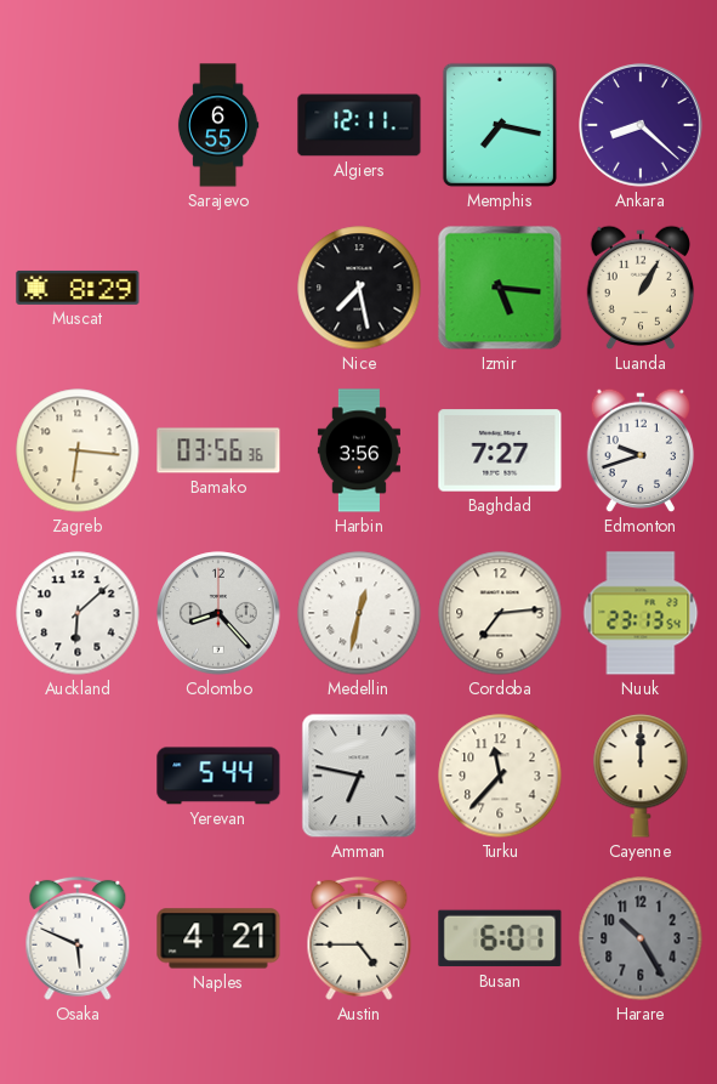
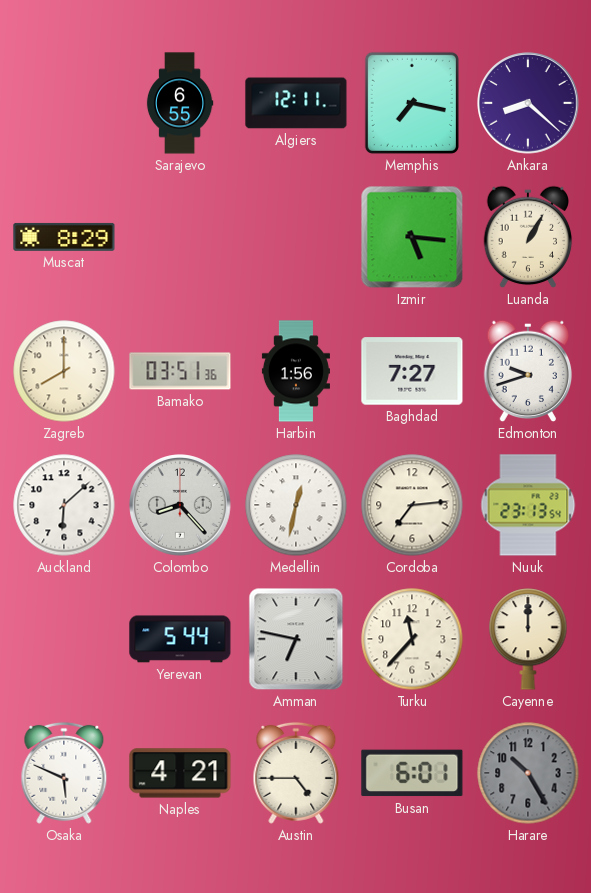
Nice: 7:28 -> none
Zagreb: 6:16 -> 8:00
Bamako: 03:56 -> 03:51
Harbin: 3:56 -> 1:56
